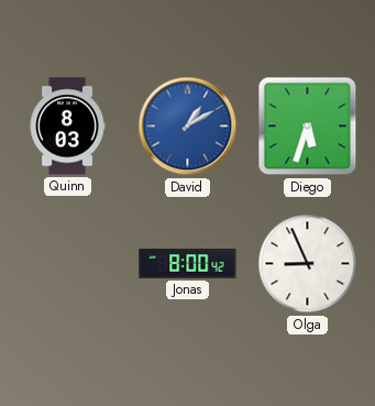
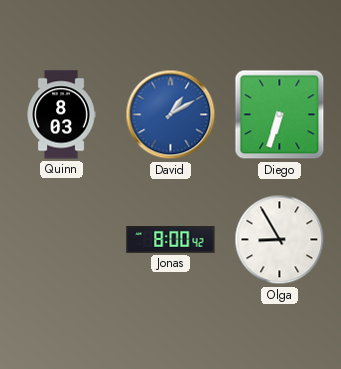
Diego: 5:33 -> 6:33
Olga: 8:56 -> 8:55
